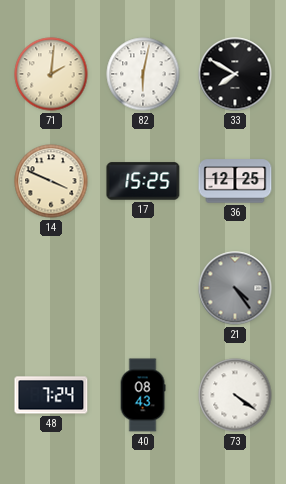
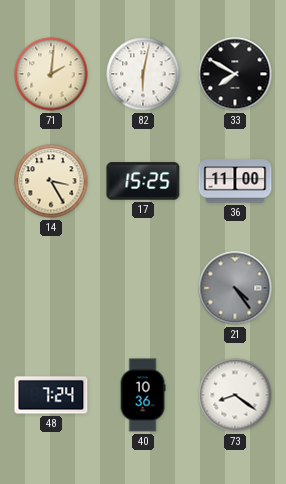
14: 3:49 -> 3:25
36: 12:25 -> 11:00
40: 08:43 -> 10:36
73: 4:21 -> 8:21
